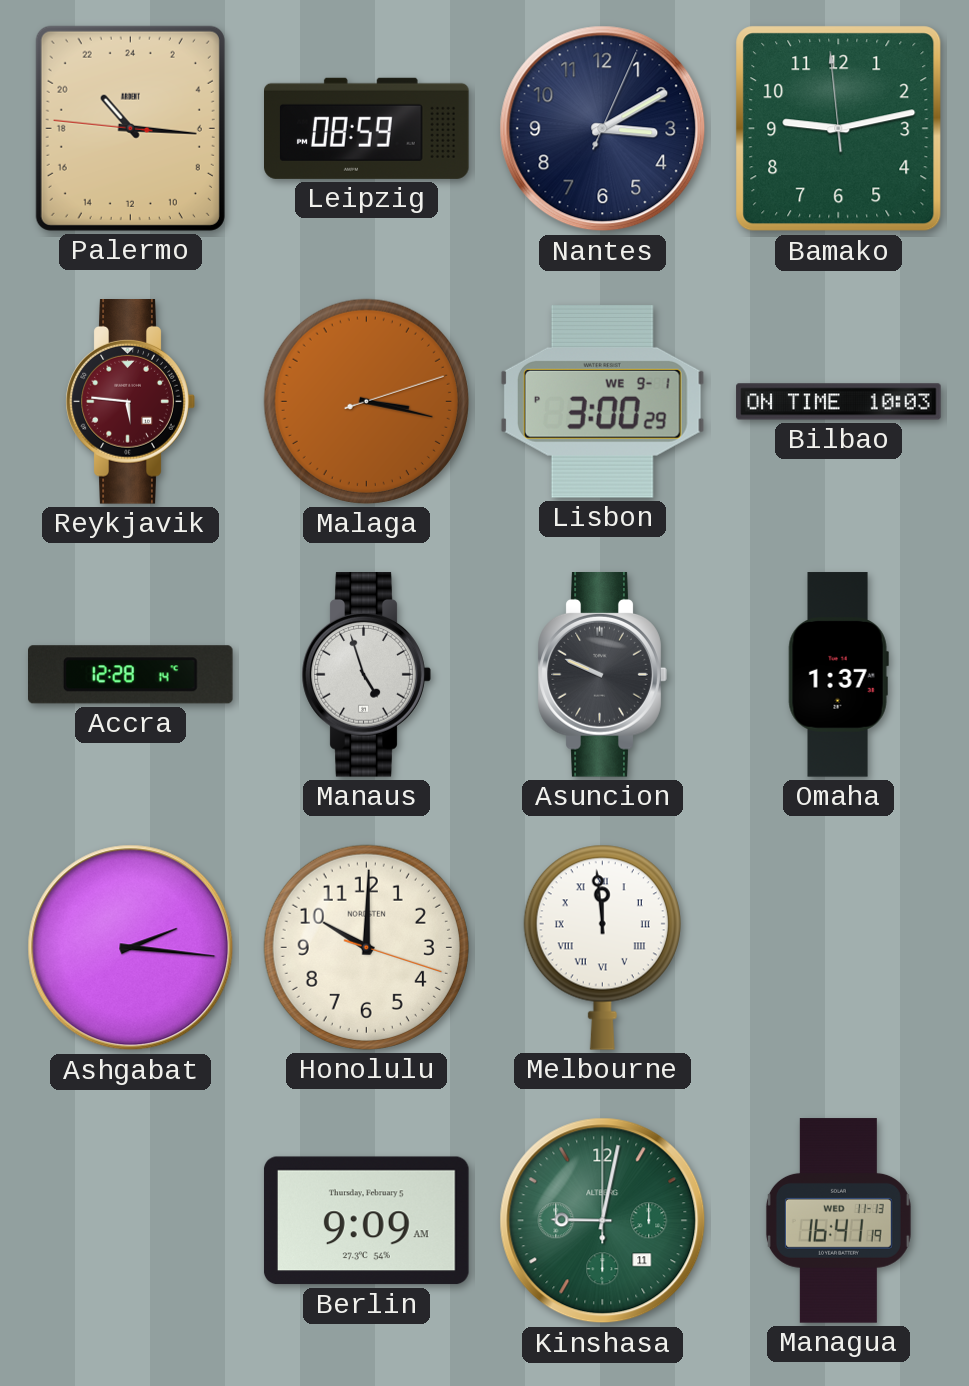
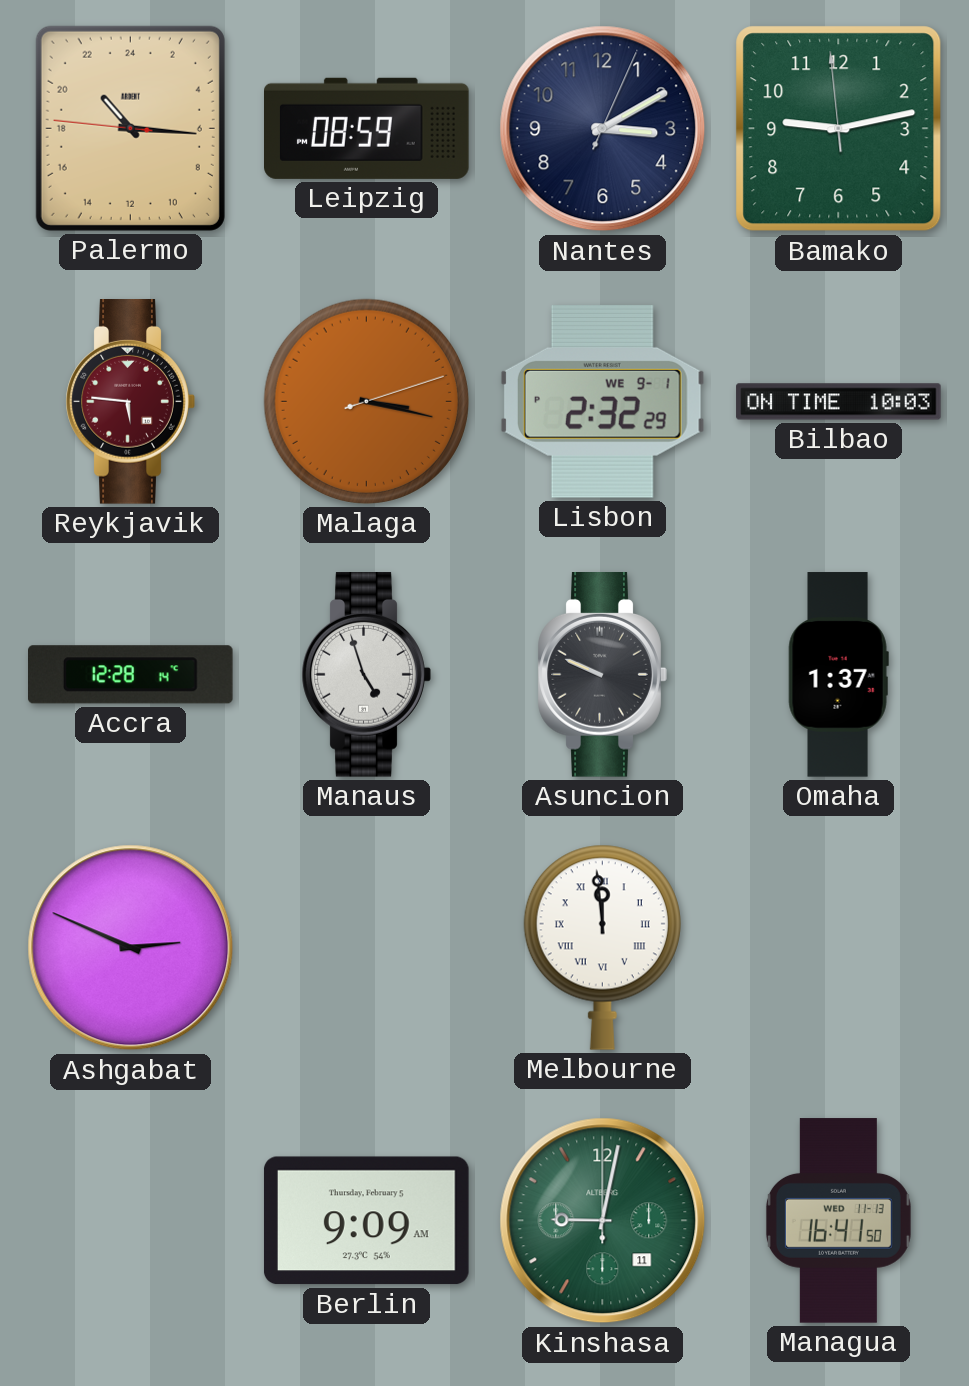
Lisbon: 3:00 -> 2:32
Ashgabat: 2:16 -> 2:49
Honolulu: 10:00 -> none
Managua: 16:41:19 -> 16:41:50
